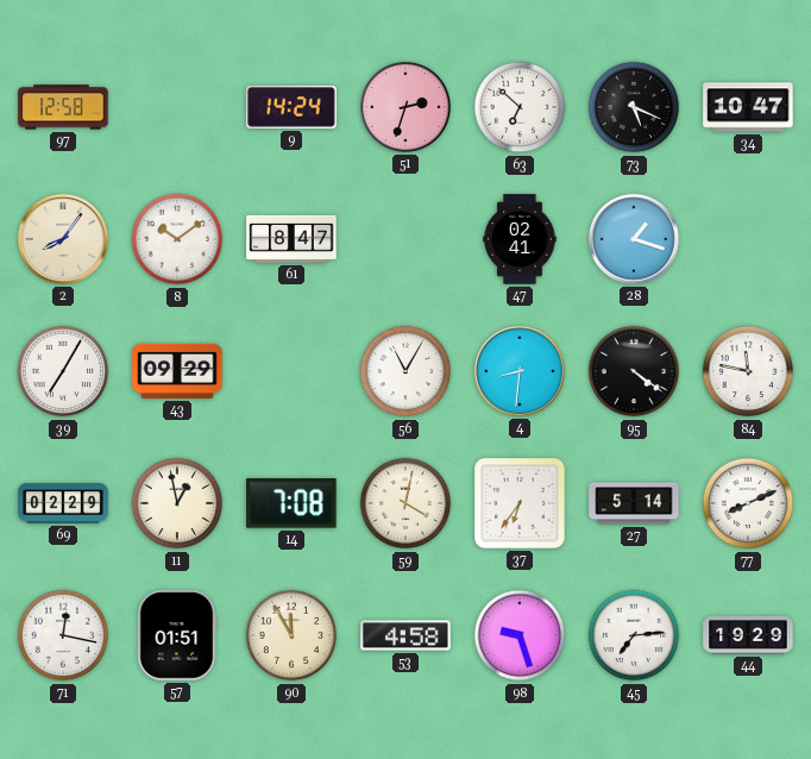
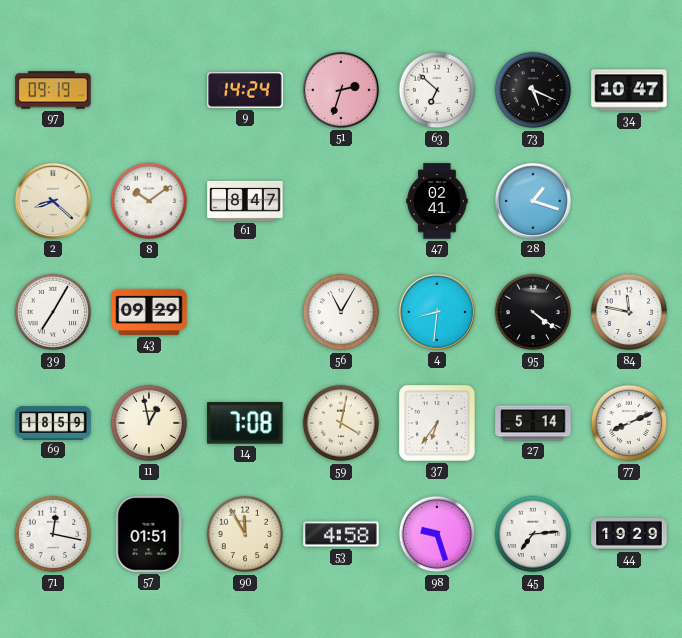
97: 12:58 -> 09:19
2: 8:06 -> 8:22
69: 02:29 -> 18:59
